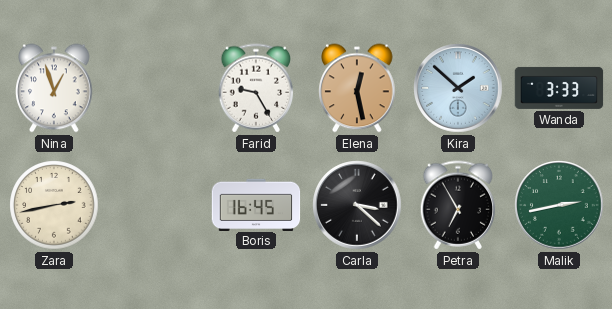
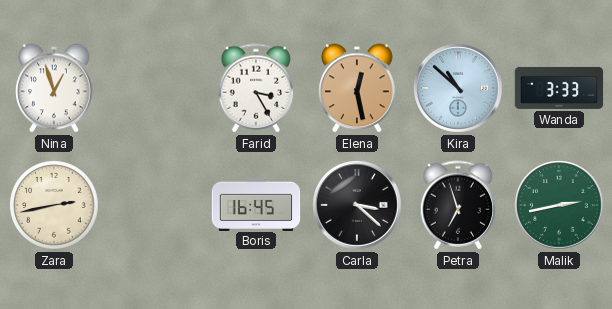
Farid: 9:25 -> 3:25
Kira: 1:52 -> 10:52
Petra: 6:55 -> 6:57
